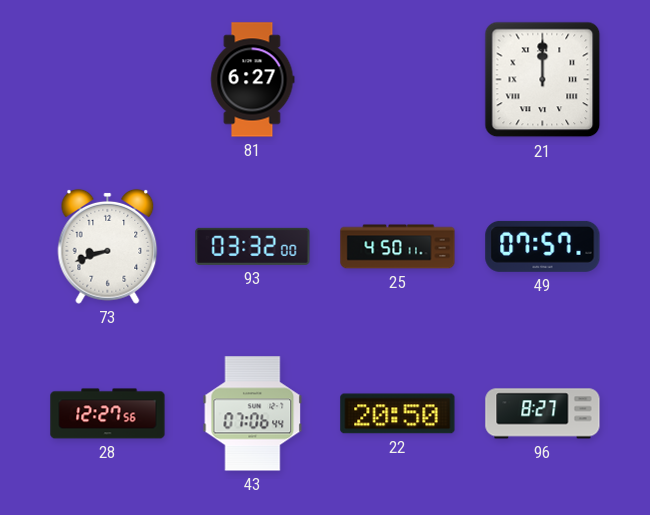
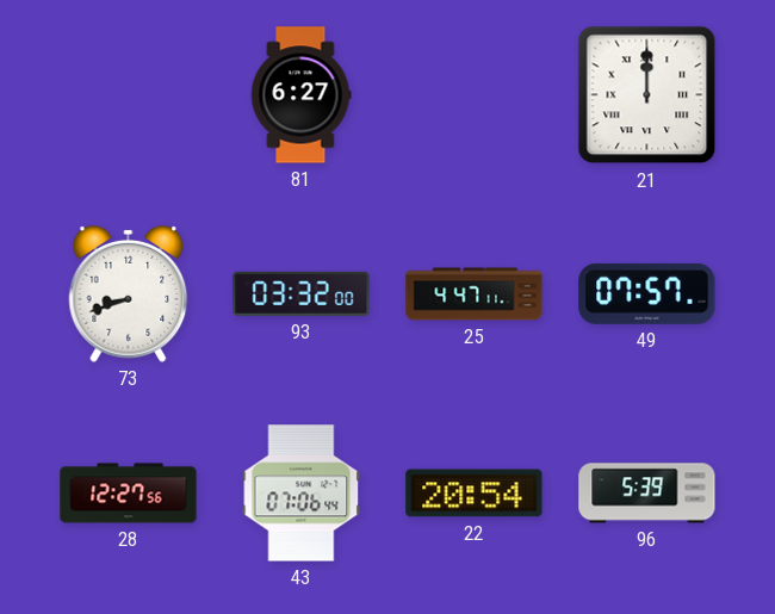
25: 4:50 -> 4:47
22: 20:50 -> 20:54
96: 8:27 -> 5:39
